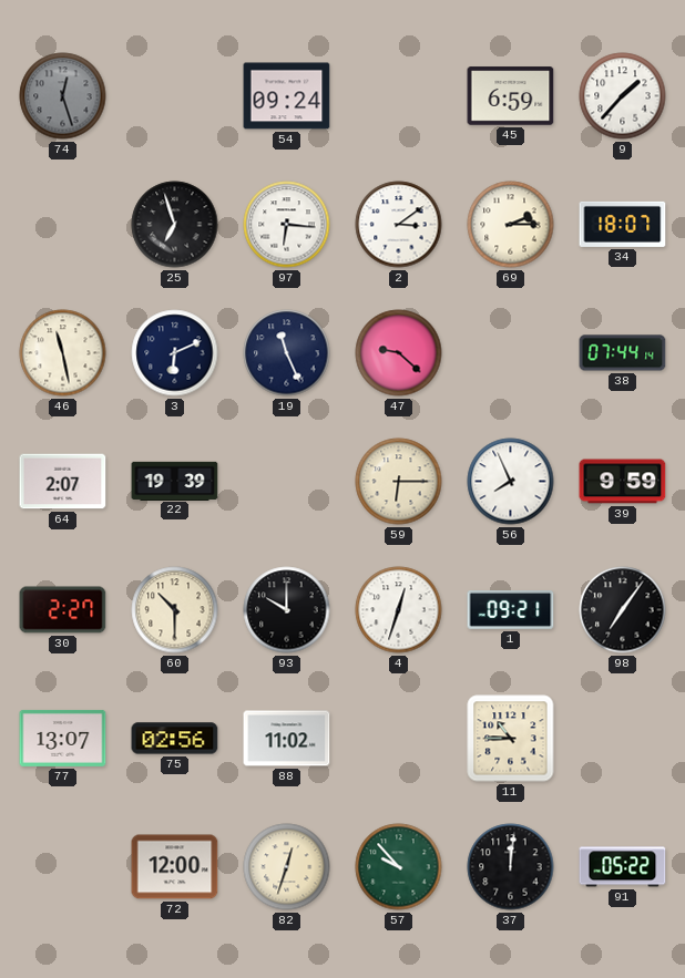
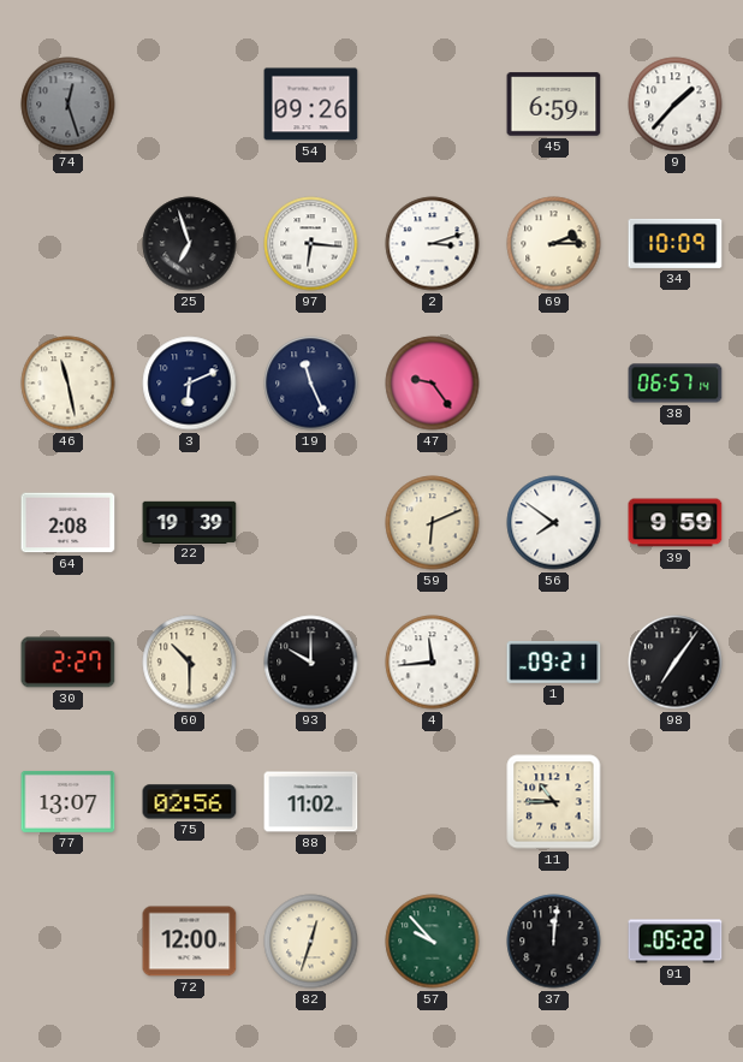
54: 09:24 -> 09:26
2: 3:09 -> 3:12
34: 18:07 -> 10:09
47: 9:22 -> 9:24
38: 07:44 -> 06:57
64: 2:07 -> 2:08
59: 6:15 -> 6:11
56: 7:56 -> 7:51
4: 12:33 -> 11:44
